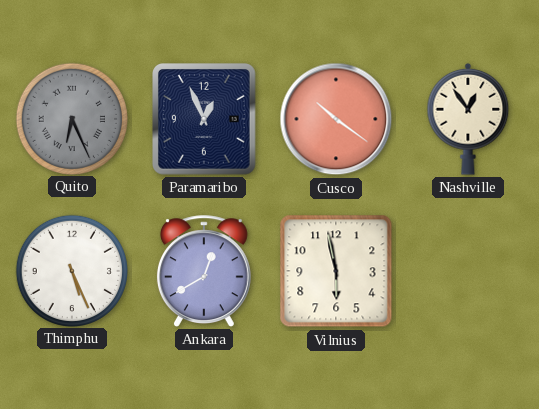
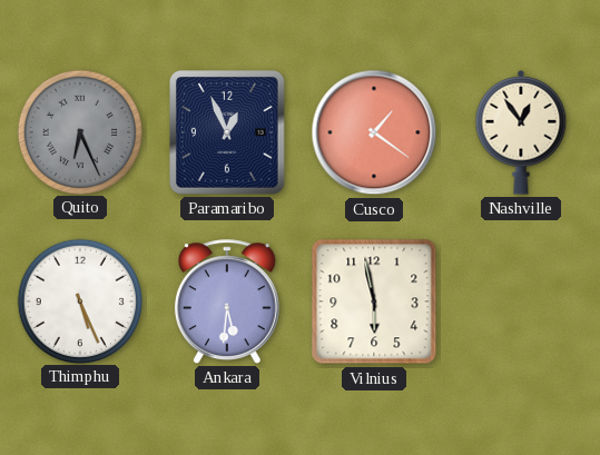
Cusco: 10:21 -> 1:21
Ankara: 12:40 -> 5:31
